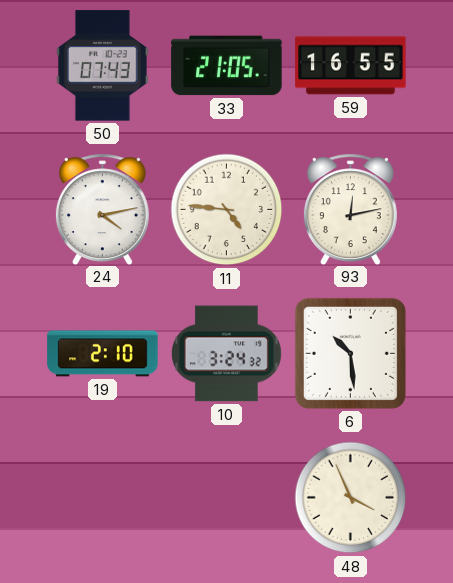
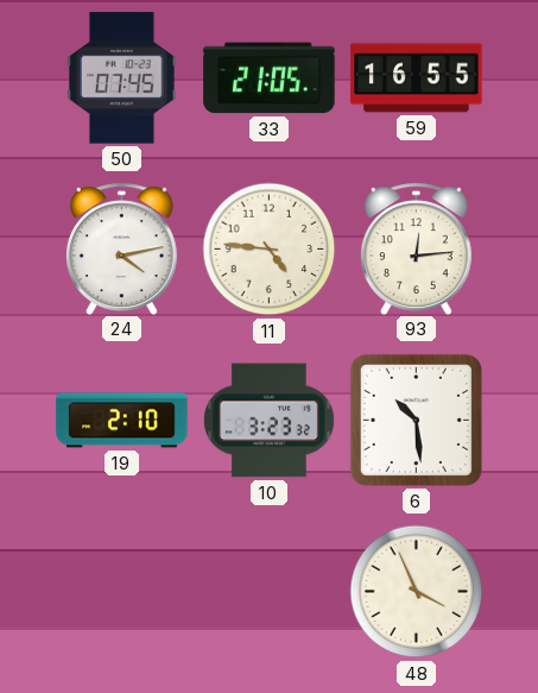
50: 07:43 -> 07:45
93: 12:13 -> 12:14
10: 3:24 -> 3:23
